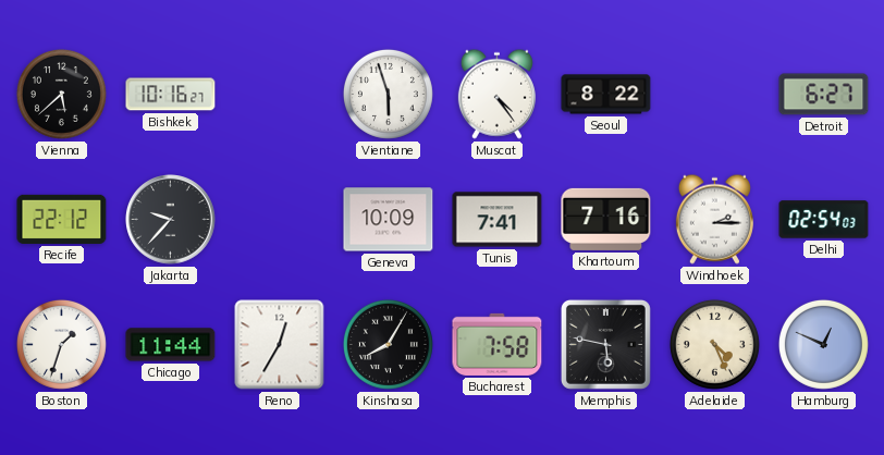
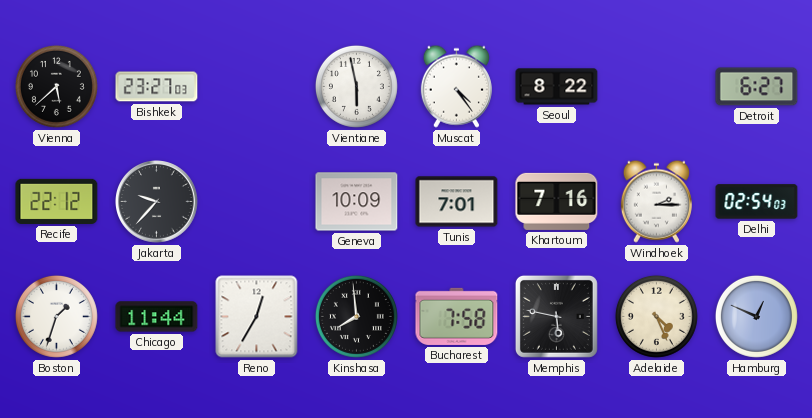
Bishkek: 10:16 -> 23:27
Vientiane: 5:57 -> 5:58
Tunis: 7:41 -> 7:01
Kinshasa: 8:05 -> 7:59
